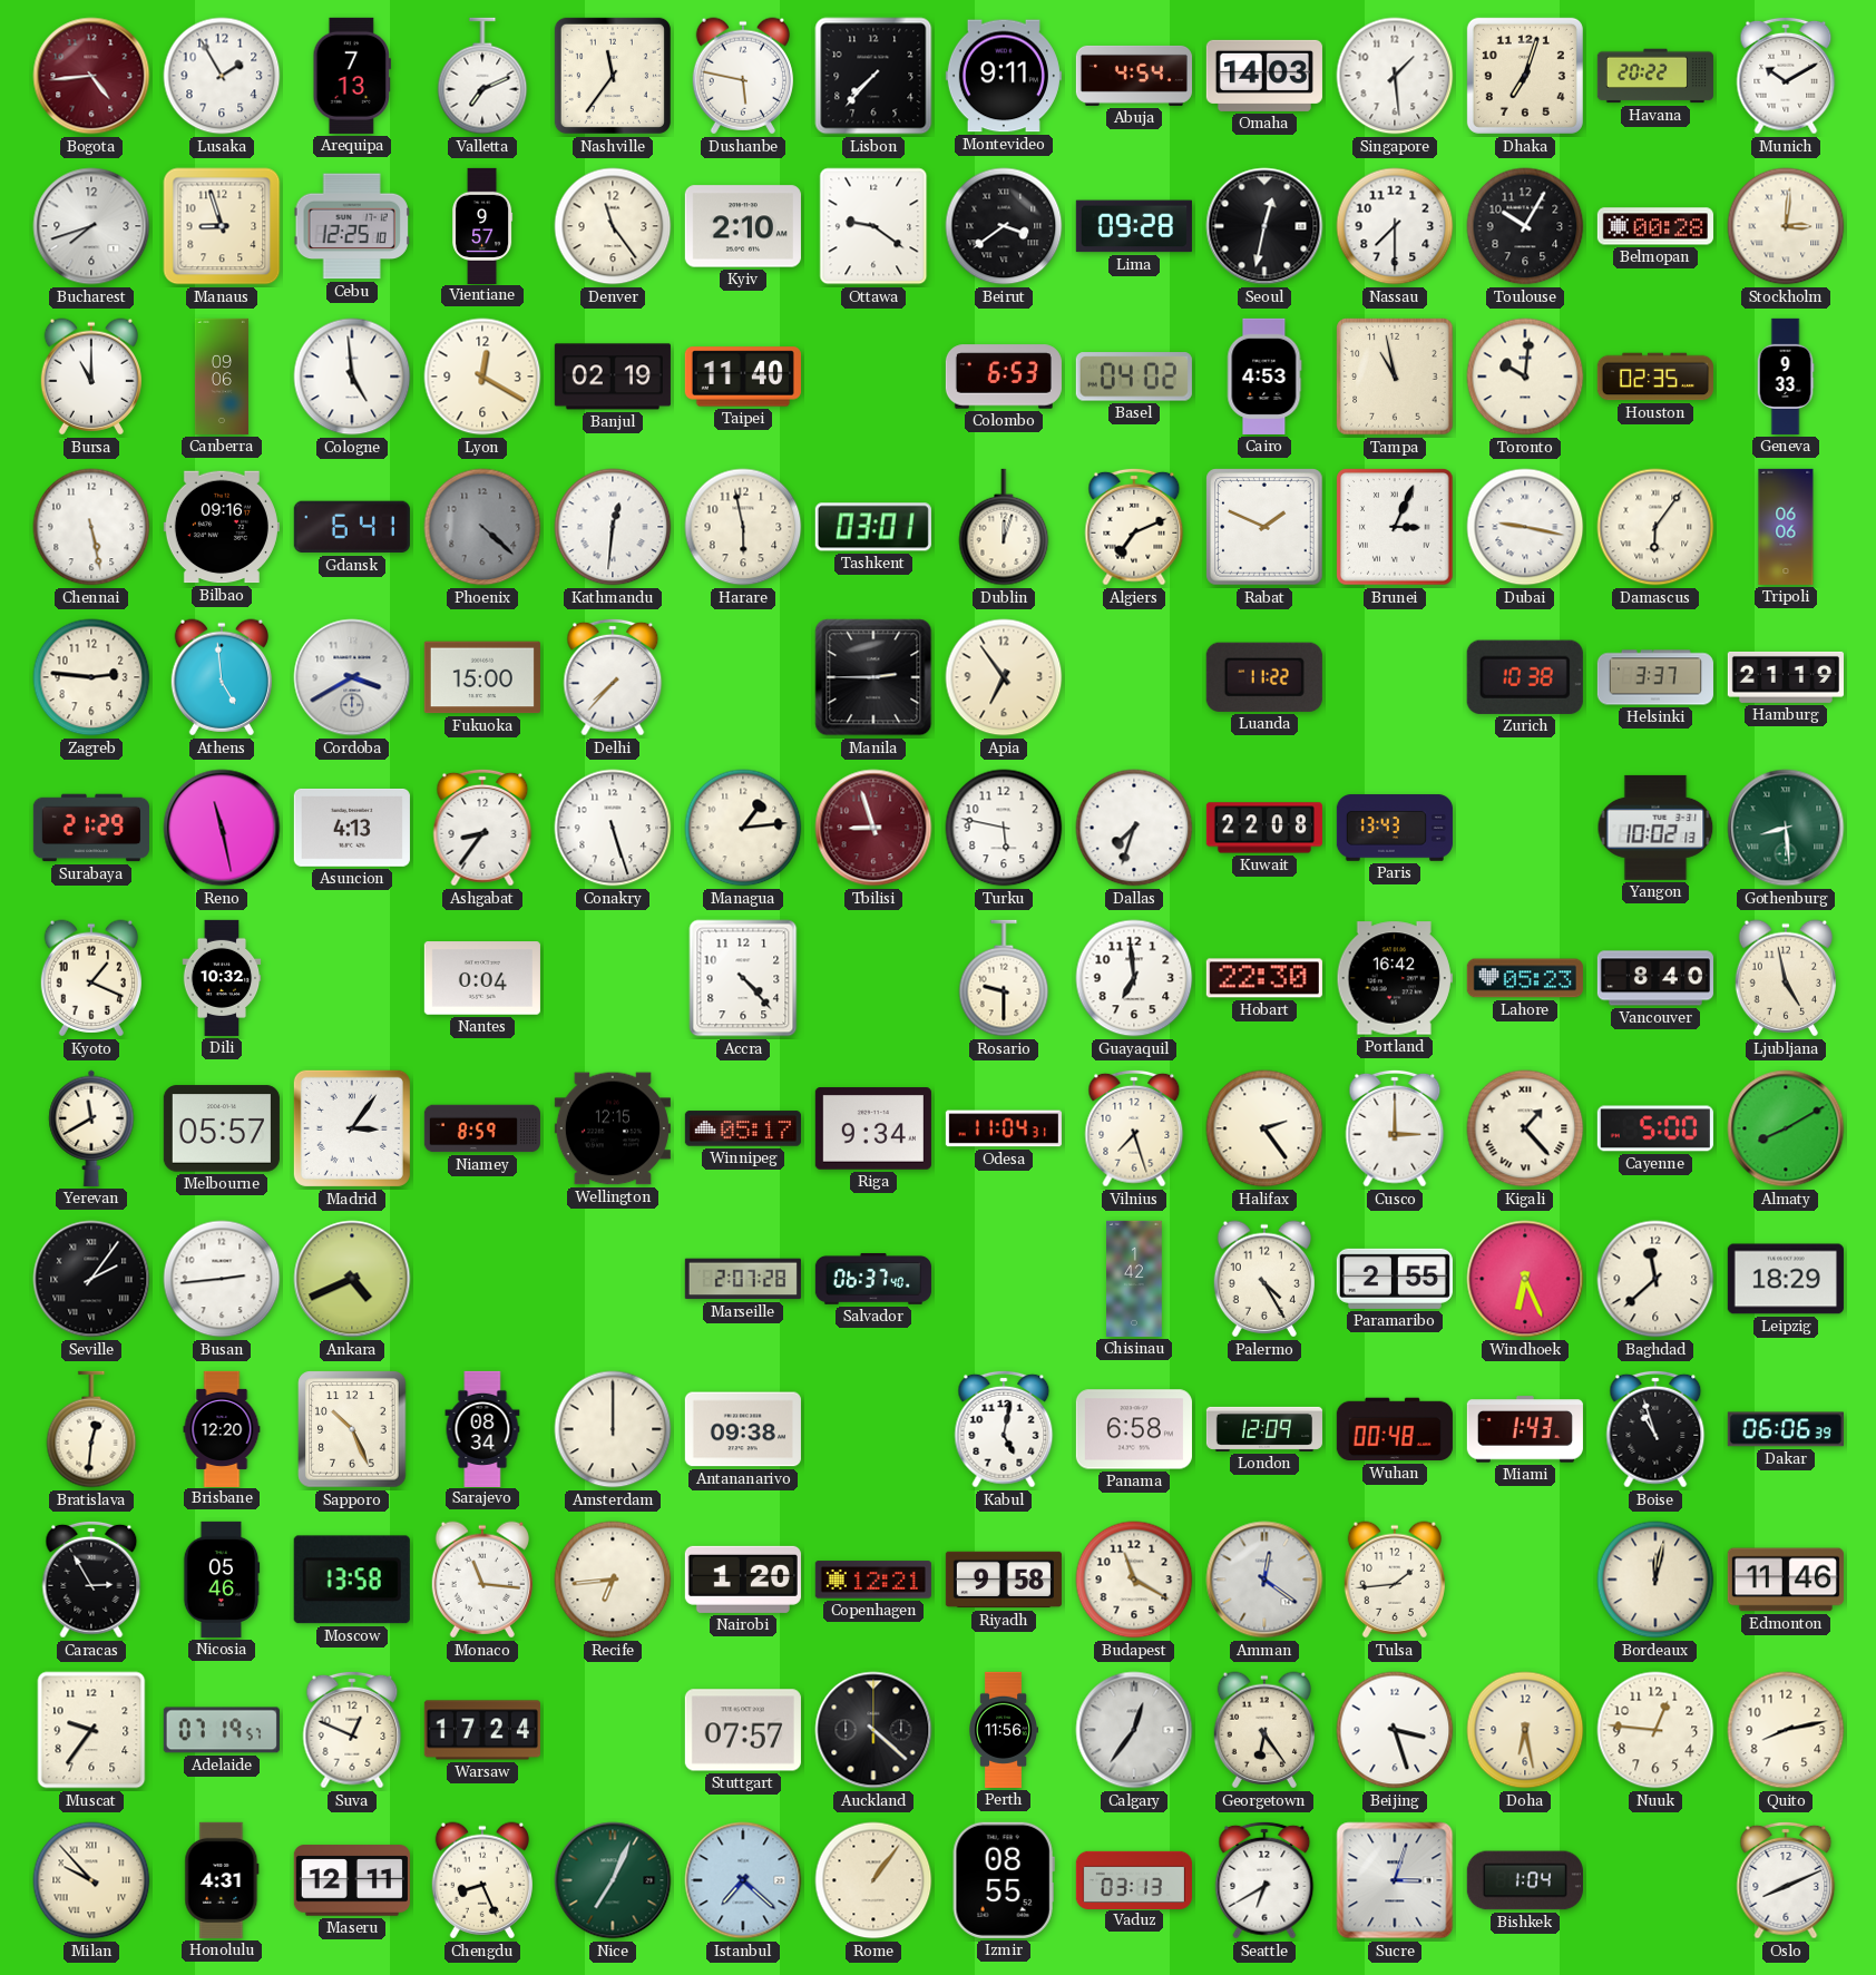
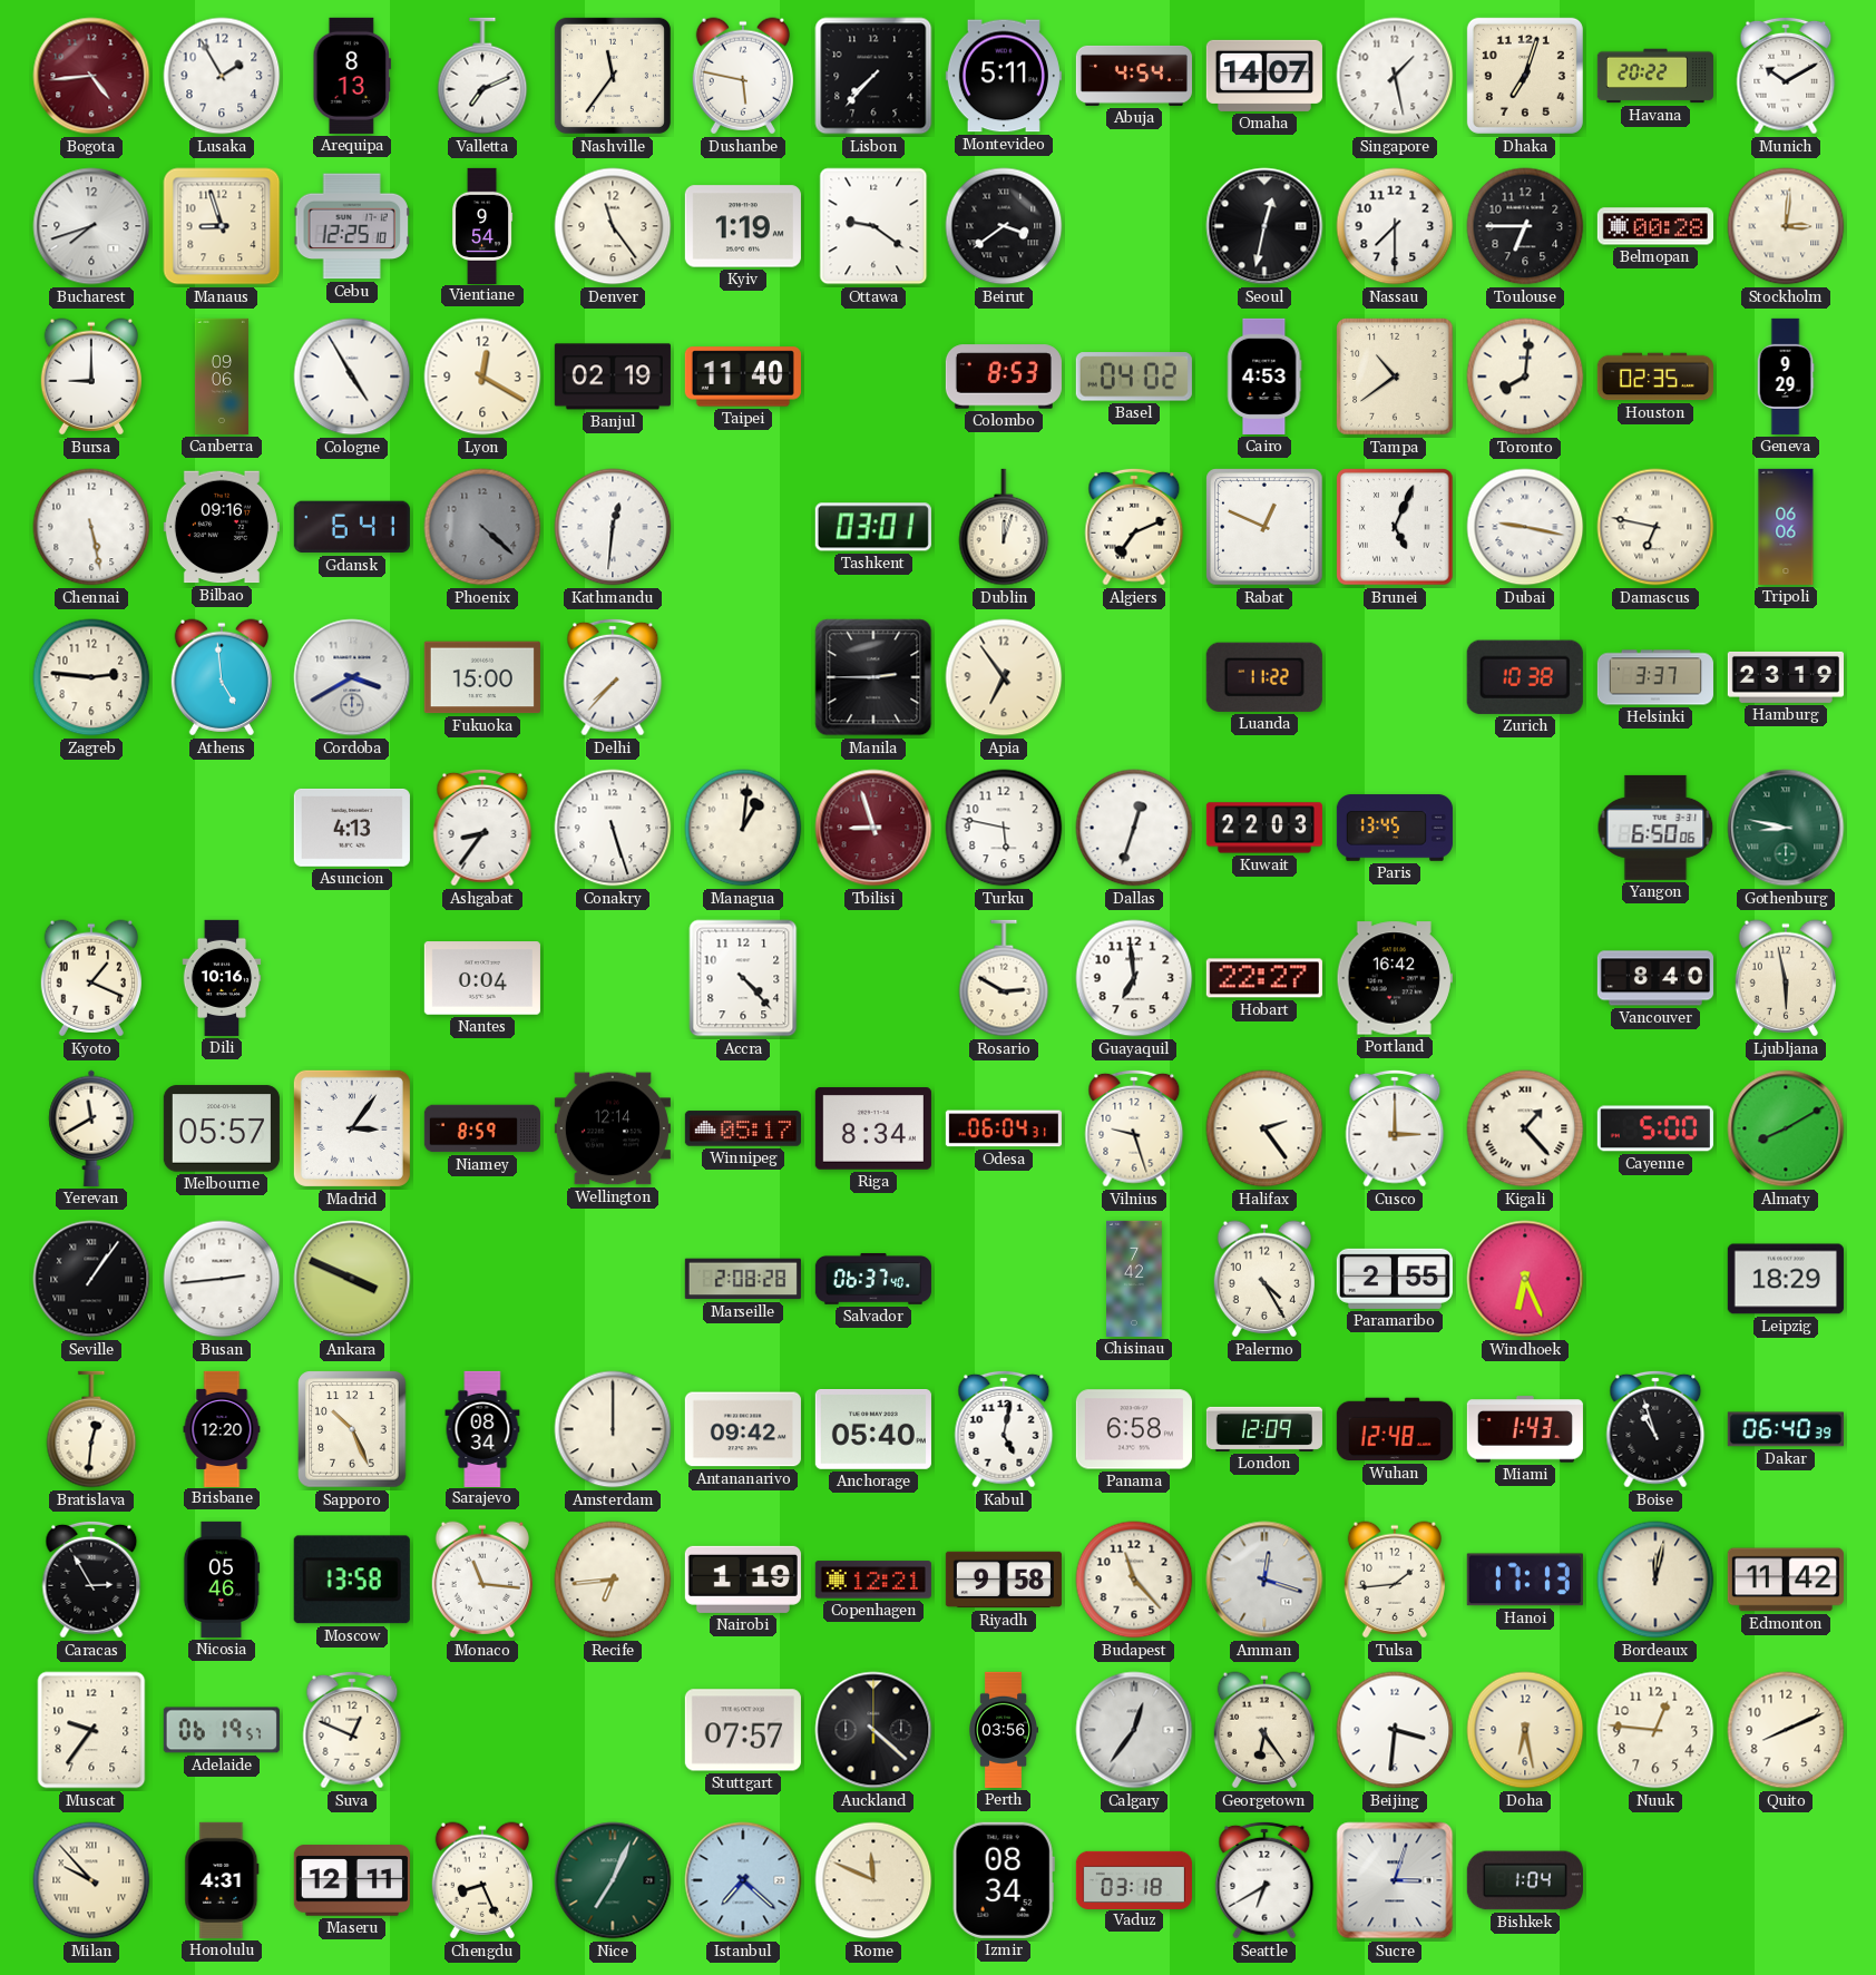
Arequipa: 7:13 -> 8:13
Montevideo: 9:11 -> 5:11
Omaha: 14:03 -> 14:07
Singapore: 1:29 -> 1:28
Vientiane: 9:57 -> 9:54
Kyiv: 2:10 -> 1:19
Lima: 09:28 -> none
Toulouse: 10:05 -> 6:45
Bursa: 11:00 -> 9:00
Cologne: 4:59 -> 4:55
Colombo: 6:53 -> 8:53
Tampa: 10:58 -> 10:39
Toronto: 10:01 -> 8:01
Geneva: 9:33 -> 9:29
Harare: 5:58 -> none
Rabat: 1:49 -> 12:49
Brunei: 3:04 -> 5:04
Damascus: 6:06 -> 6:47
Hamburg: 21:19 -> 23:19
Surabaya: 21:29 -> none
Reno: 11:28 -> none
Managua: 1:14 -> 1:01
Dallas: 7:33 -> 12:33
Kuwait: 22:08 -> 22:03
Paris: 13:43 -> 13:45
Yangon: 10:02 -> 6:50
Gothenburg: 8:29 -> 8:47
Dili: 10:32 -> 10:16
Rosario: 9:30 -> 2:50
Hobart: 22:30 -> 22:27
Lahore: 05:23 -> none
Ljubljana: 4:58 -> 5:58
Wellington: 12:15 -> 12:14
Riga: 9:34 -> 8:34
Odesa: 11:04 -> 06:04
Vilnius: 7:27 -> 9:27
Seville: 2:06 -> 1:06
Ankara: 4:41 -> 3:49
Marseille: 2:07 -> 2:08
Chisinau: 1:42 -> 7:42
Baghdad: 11:38 -> none
Antananarivo: 09:38 -> 09:42
Anchorage: none -> 05:40
Wuhan: 00:48 -> 12:48
Dakar: 06:06 -> 06:40
Nairobi: 1:20 -> 1:19
Budapest: 11:20 -> 11:23
Amman: 12:21 -> 12:18
Hanoi: none -> 17:13
Edmonton: 11:46 -> 11:42
Adelaide: 07:19 -> 06:19
Warsaw: 17:24 -> none
Perth: 11:56 -> 03:56
Beijing: 3:27 -> 3:31
Quito: 8:13 -> 8:11
Rome: 1:06 -> 11:49
Izmir: 08:55 -> 08:34
Vaduz: 03:13 -> 03:18
Oslo: 8:11 -> none
